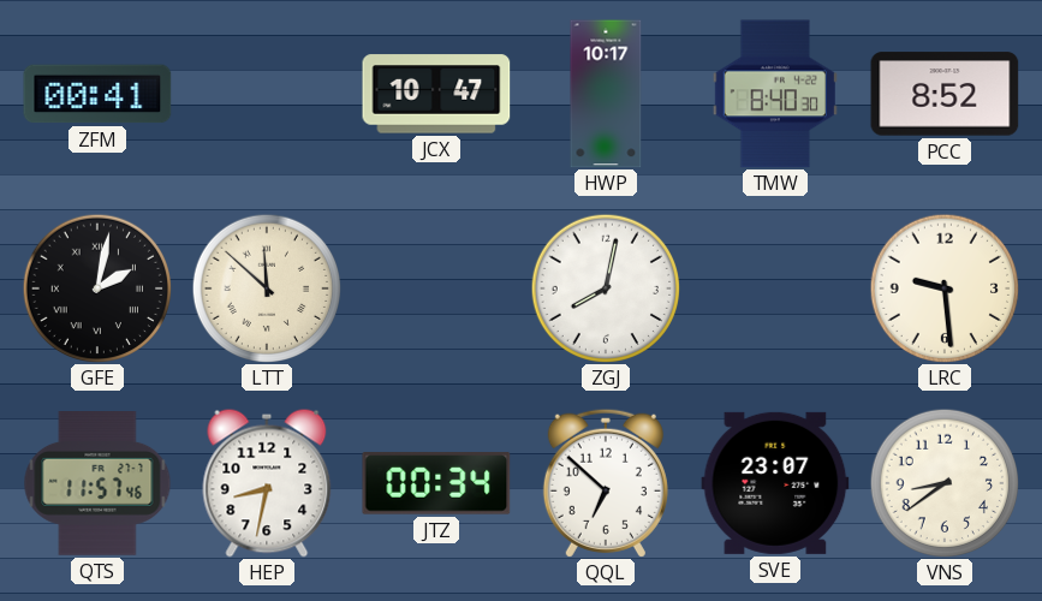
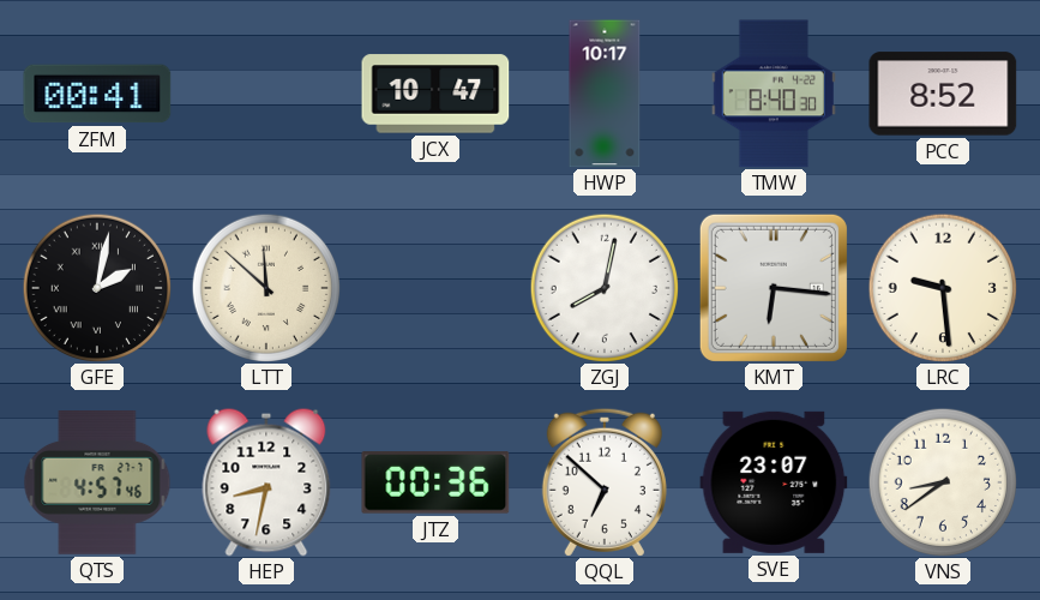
KMT: none -> 6:16
QTS: 11:57 -> 4:57
JTZ: 00:34 -> 00:36
